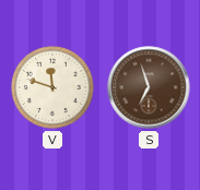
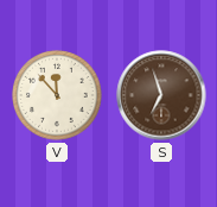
V: 11:48 -> 11:53
